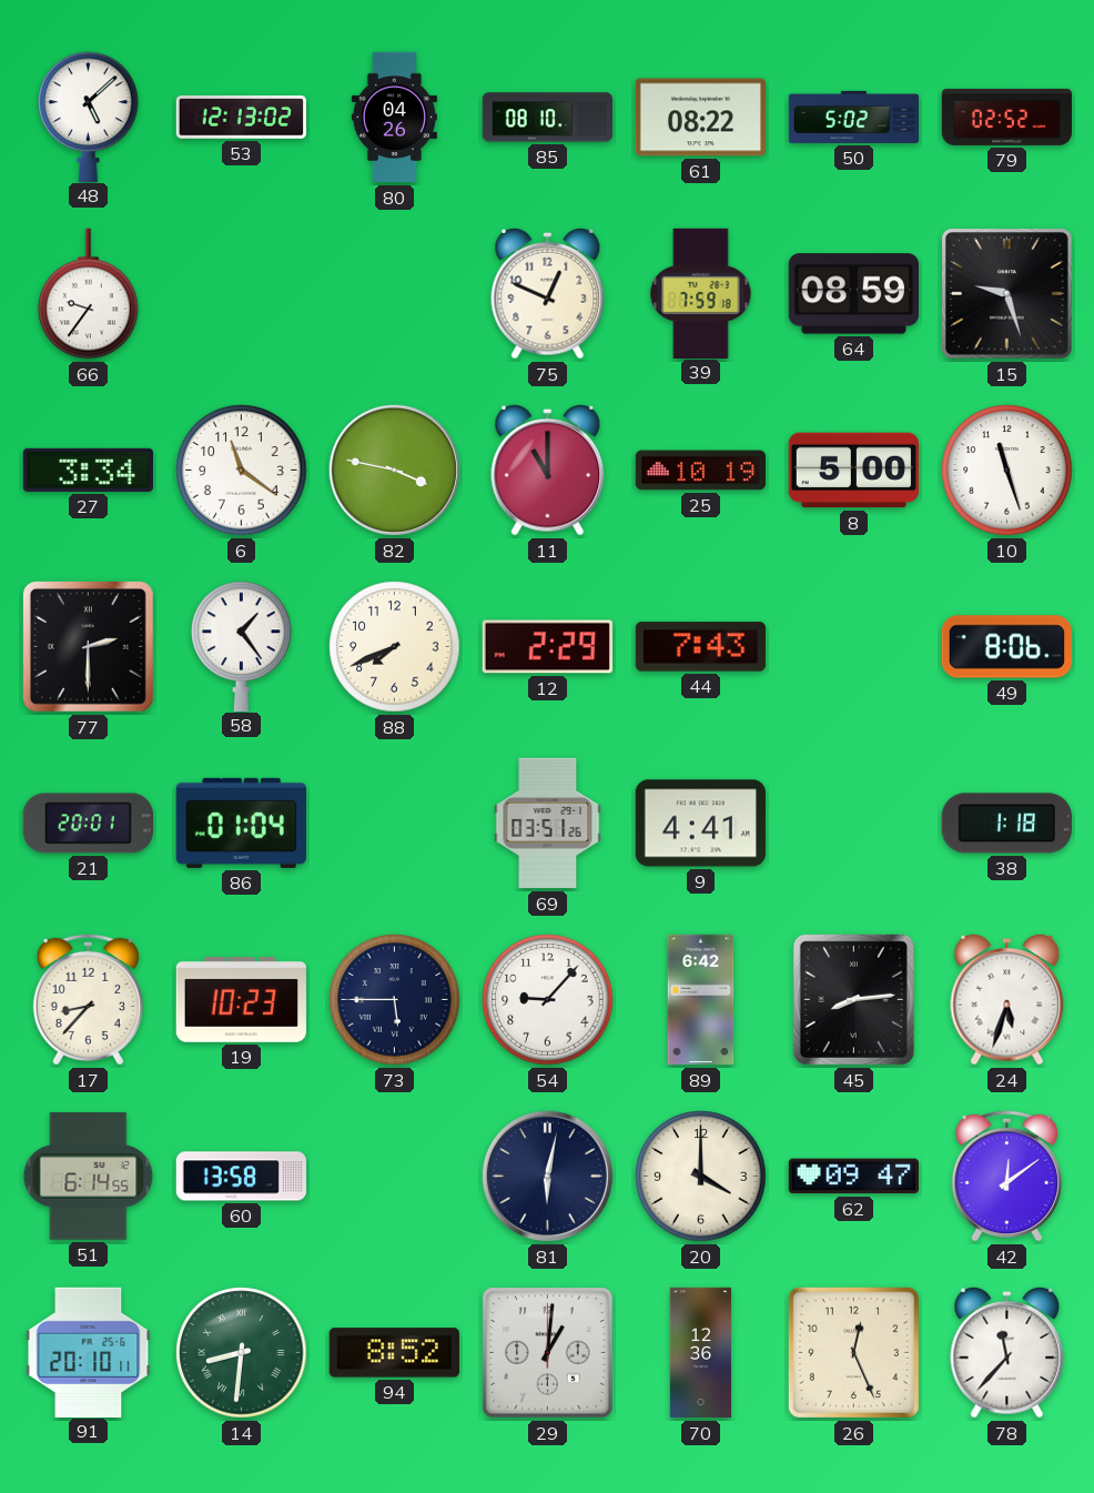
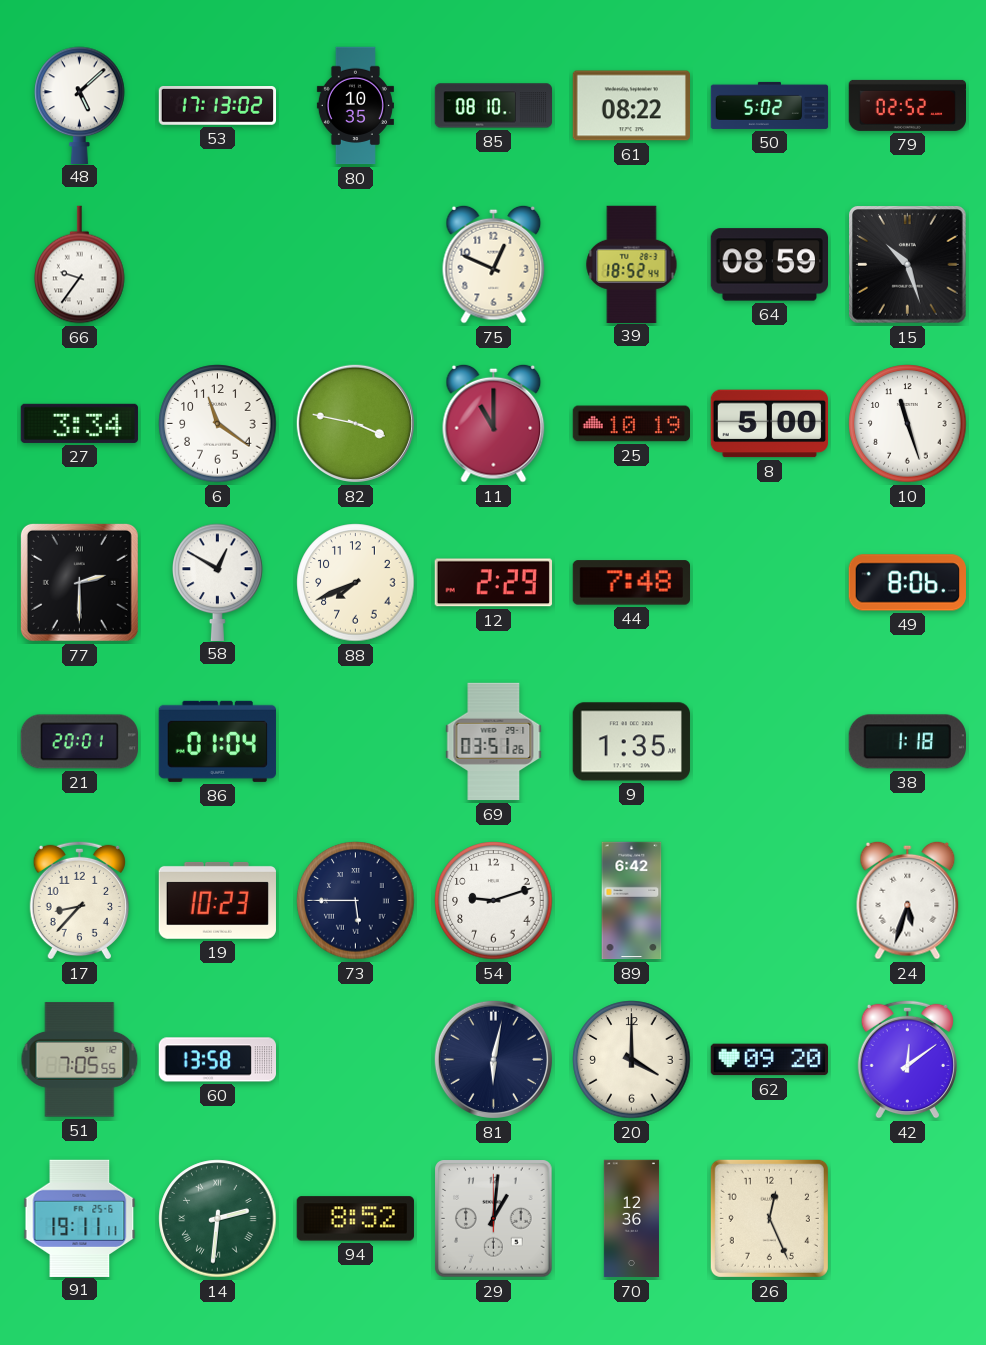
53: 12:13 -> 17:13
80: 04:26 -> 10:35
39: 7:59 -> 18:52
15: 9:27 -> 10:27
58: 1:24 -> 12:50
44: 7:43 -> 7:48
9: 4:41 -> 1:35
54: 9:07 -> 9:12
45: 8:14 -> none
51: 6:14 -> 7:05
62: 09:47 -> 09:20
91: 20:10 -> 19:11
14: 8:31 -> 2:31
78: 11:37 -> none
